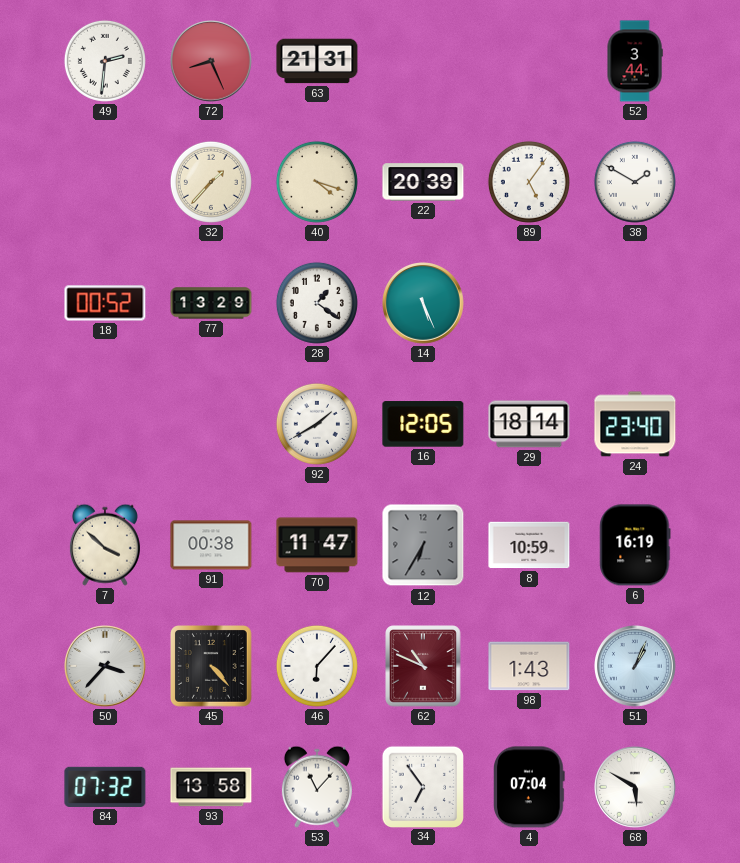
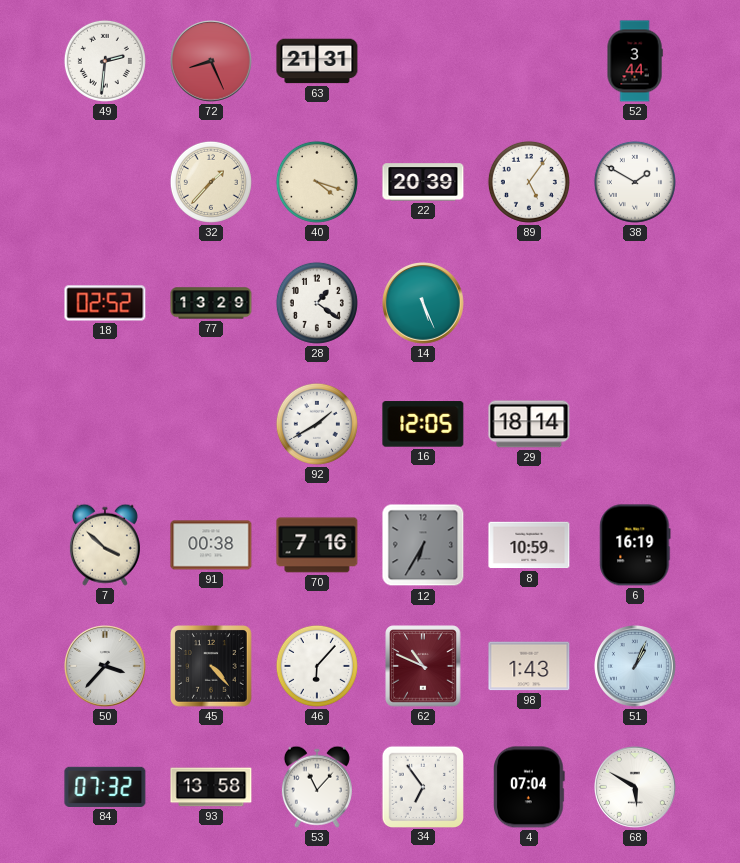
18: 00:52 -> 02:52
24: 23:40 -> none
70: 11:47 -> 7:16
